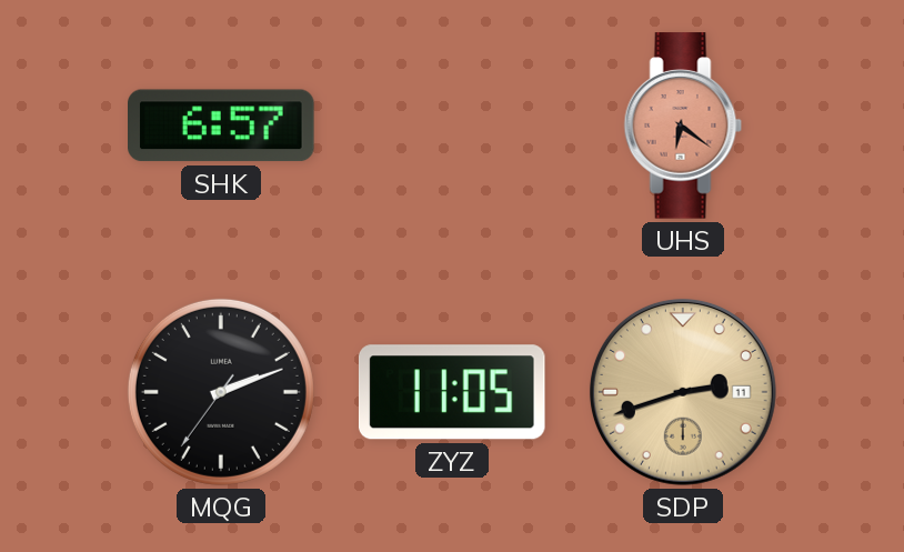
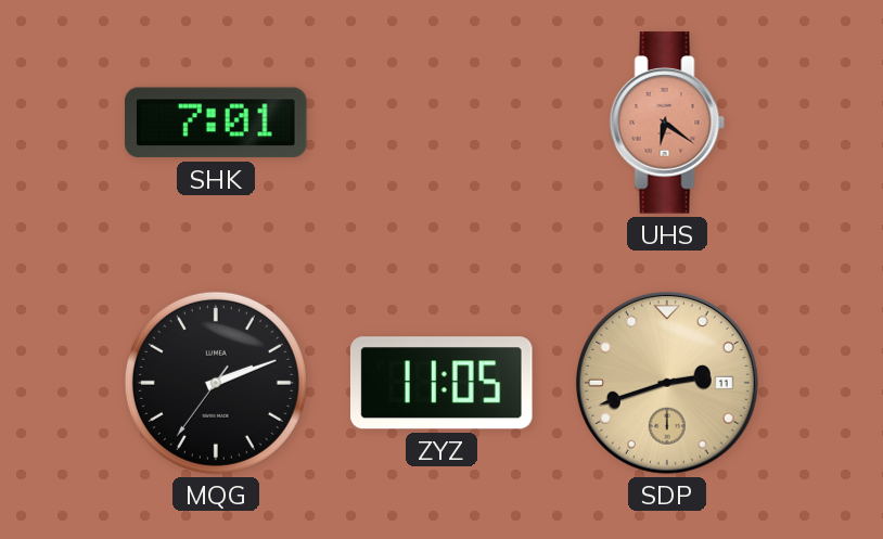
SHK: 6:57 -> 7:01
